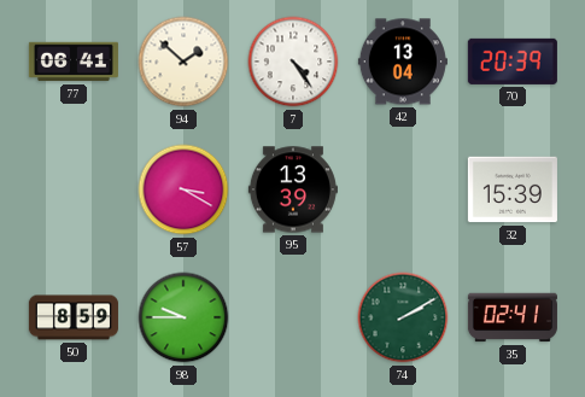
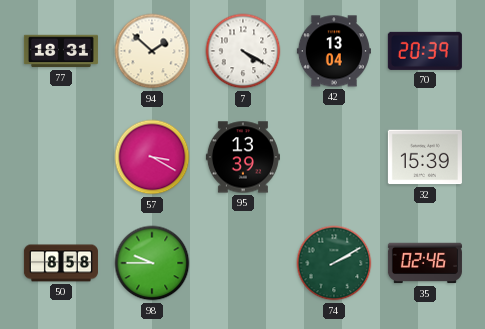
77: 06:41 -> 18:31
7: 4:24 -> 4:20
50: 8:59 -> 8:58
35: 02:41 -> 02:46
